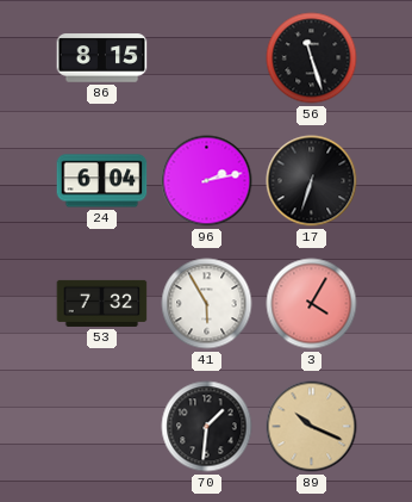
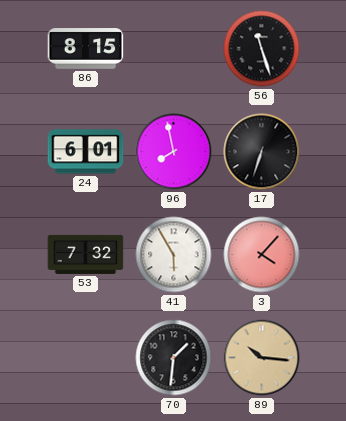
24: 6:04 -> 6:01
96: 2:13 -> 7:58
3: 4:05 -> 4:07
89: 10:19 -> 10:16
